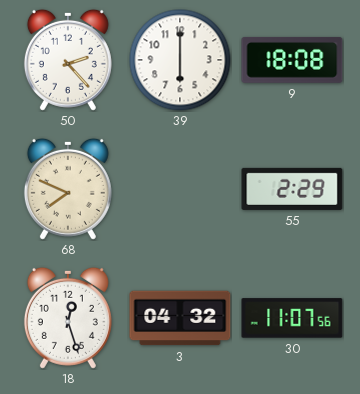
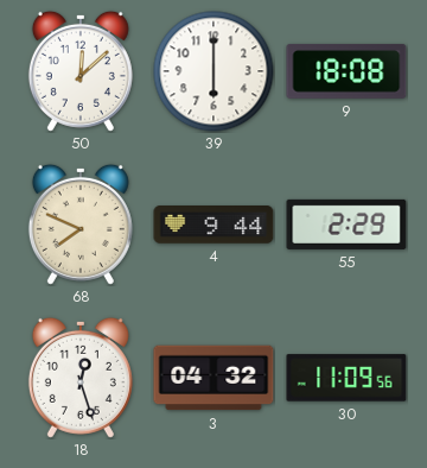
50: 2:23 -> 12:08
4: none -> 9:44
30: 11:07 -> 11:09
